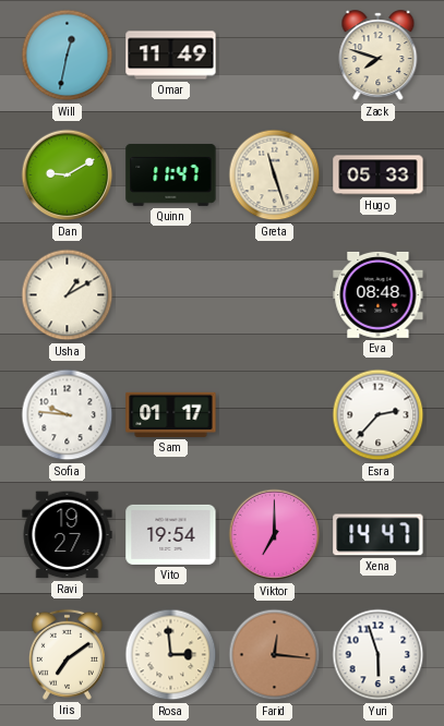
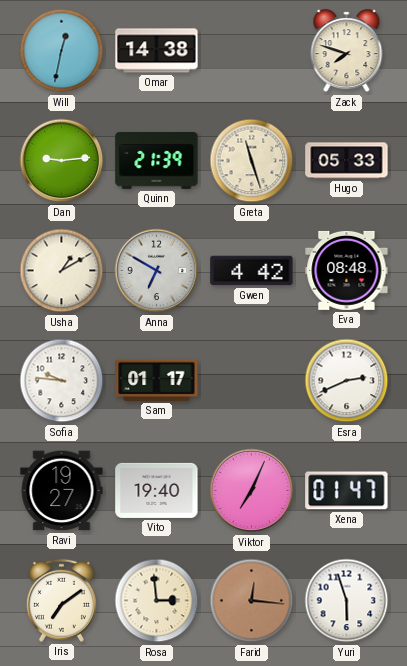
Omar: 11:49 -> 14:38
Dan: 9:10 -> 9:14
Quinn: 11:47 -> 21:39
Anna: none -> 6:50
Gwen: none -> 4:42
Esra: 2:37 -> 2:41
Vito: 19:54 -> 19:40
Viktor: 7:00 -> 7:04
Xena: 14:47 -> 01:47
